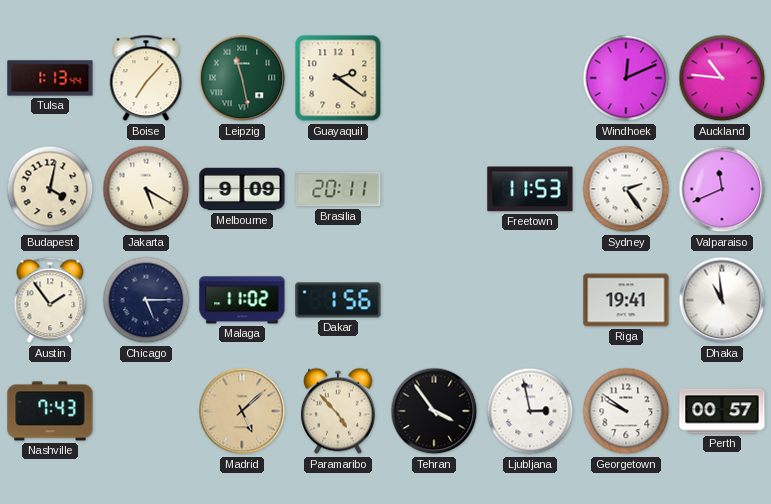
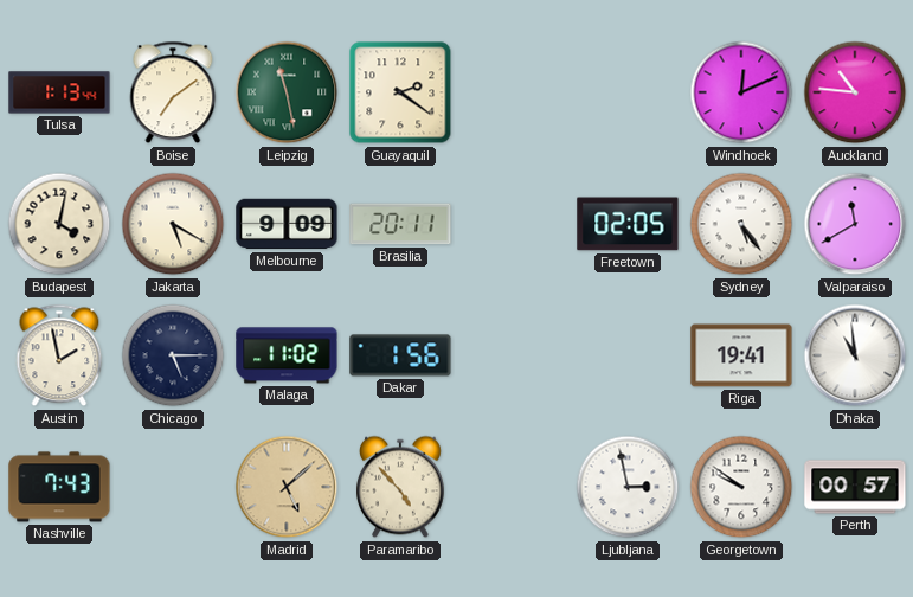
Boise: 7:07 -> 7:09
Freetown: 11:53 -> 02:05
Sydney: 2:24 -> 5:24
Valparaiso: 11:41 -> 11:40
Austin: 1:54 -> 1:58
Tehran: 3:54 -> none
